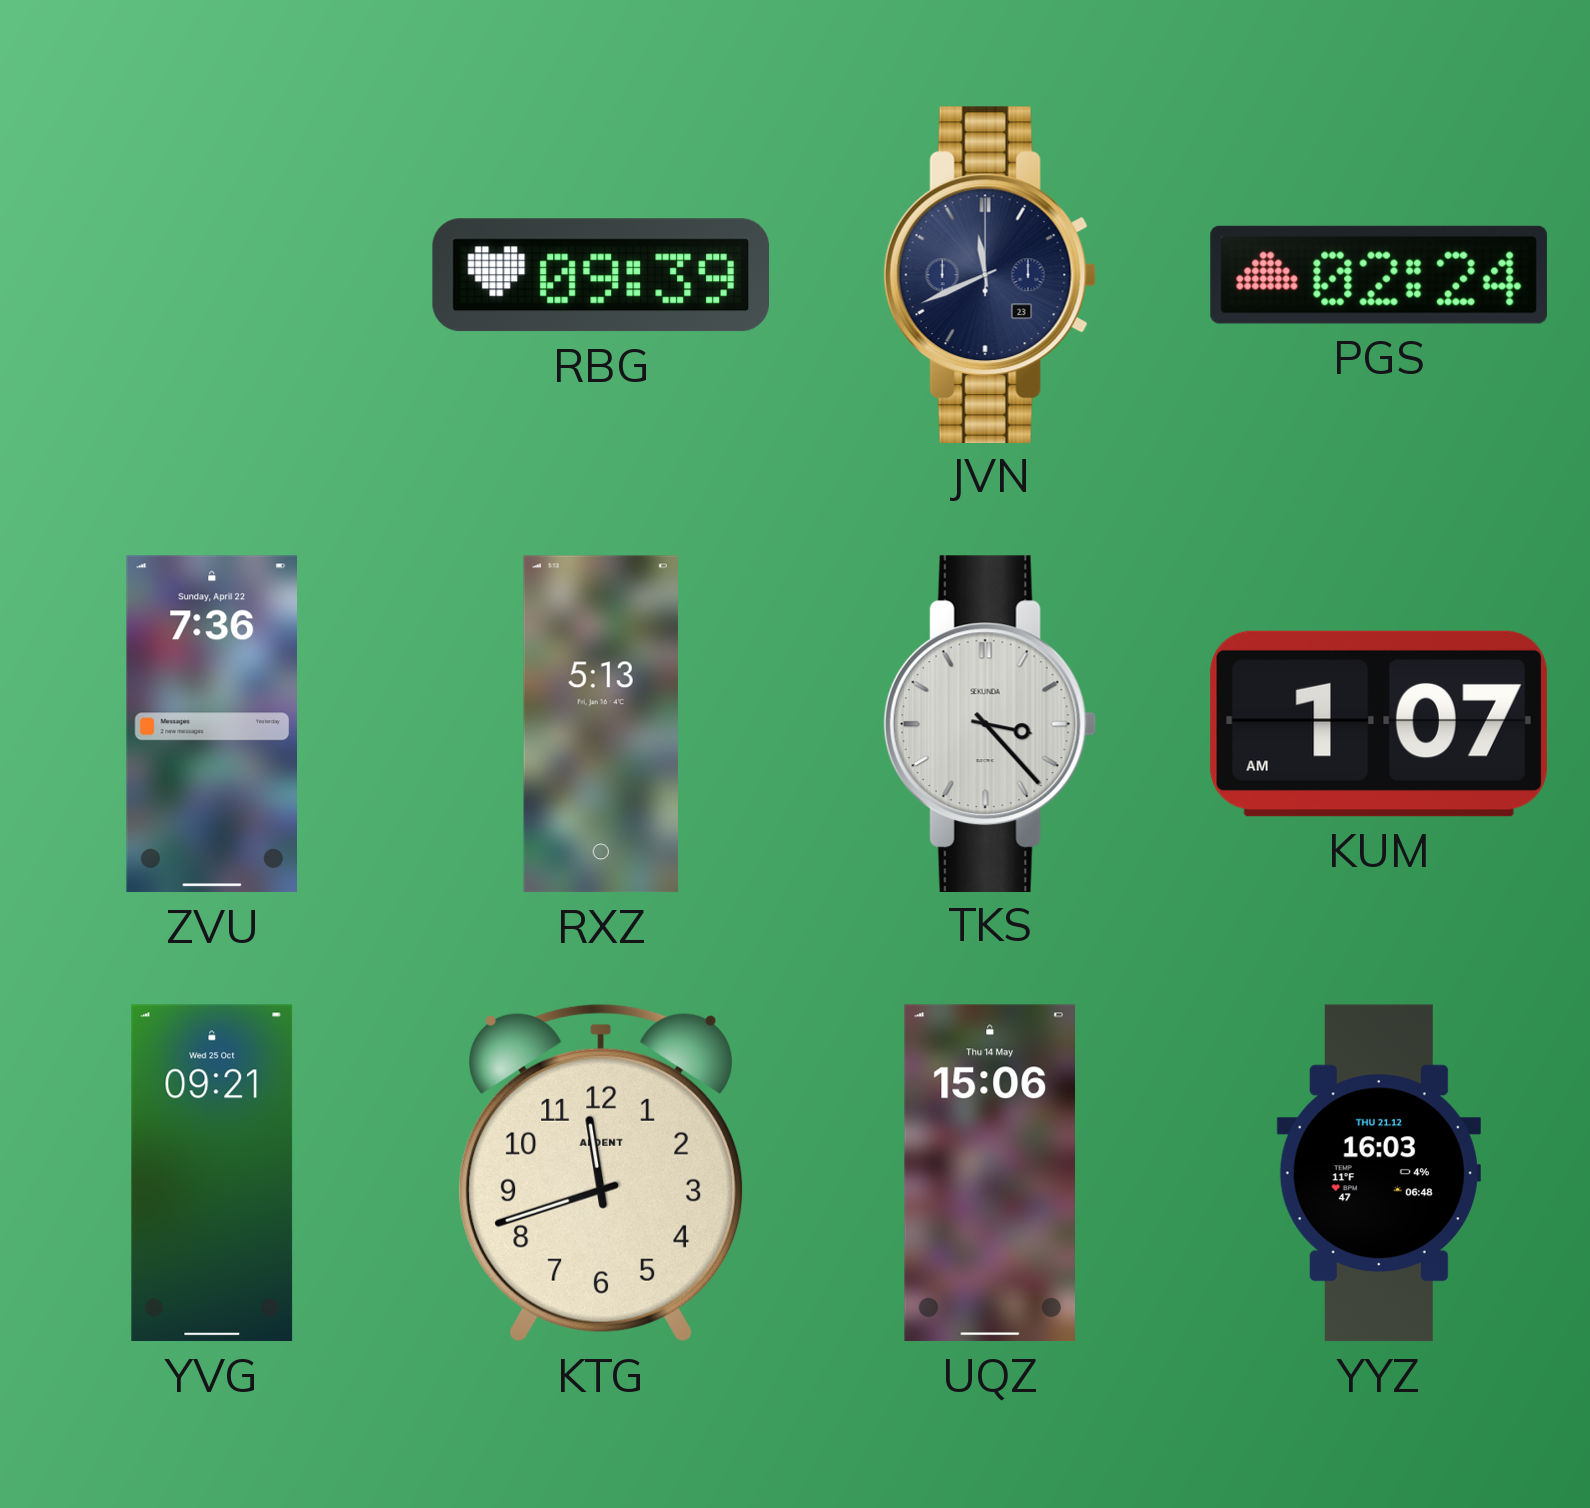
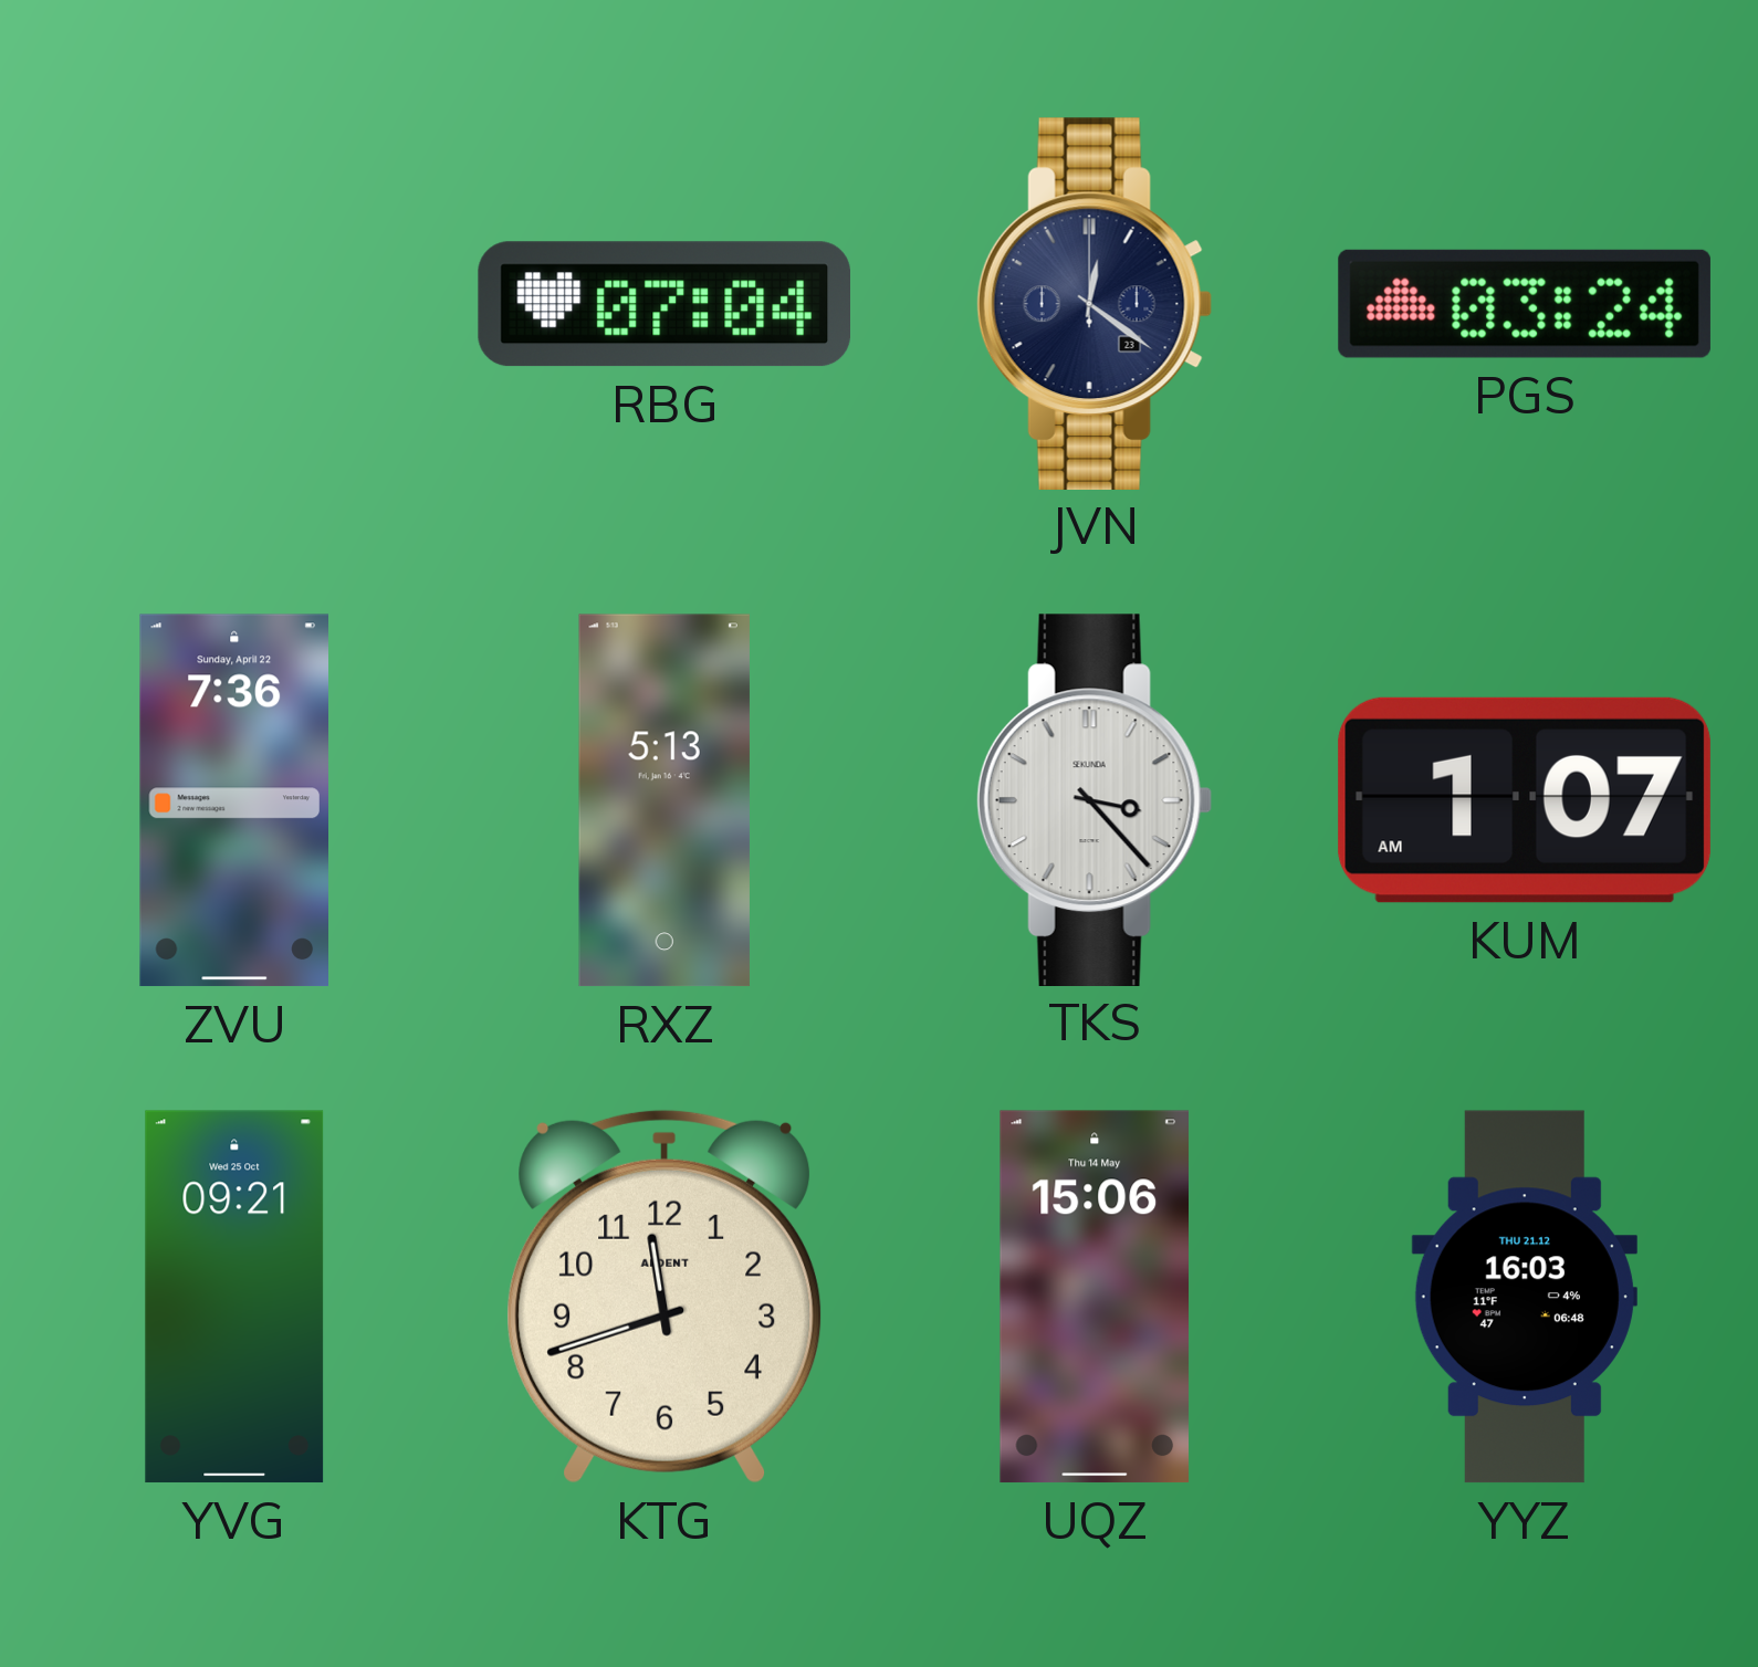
RBG: 09:39 -> 07:04
JVN: 11:41 -> 12:21
PGS: 02:24 -> 03:24
